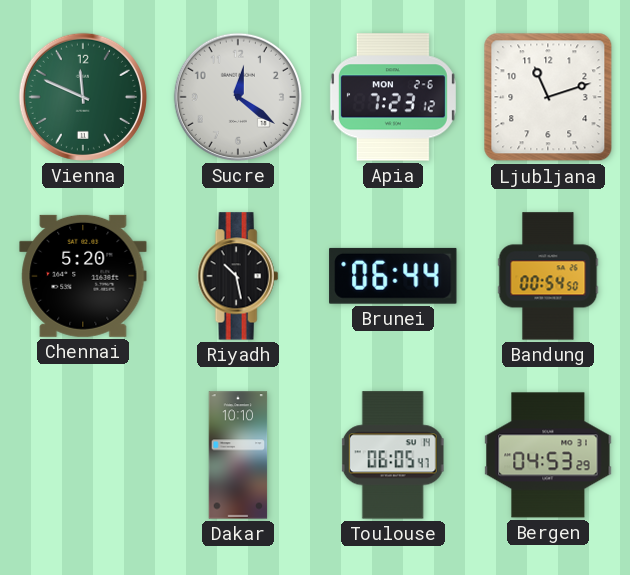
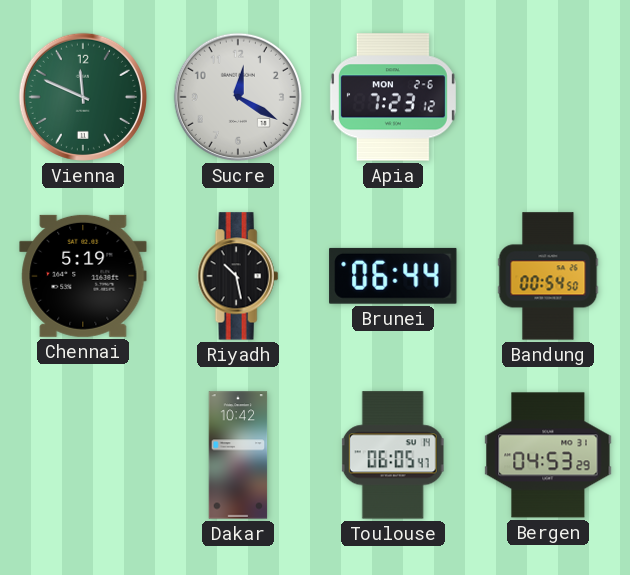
Sucre: 12:21 -> 12:20
Ljubljana: 11:12 -> none
Chennai: 5:20 -> 5:19
Dakar: 10:10 -> 10:42
